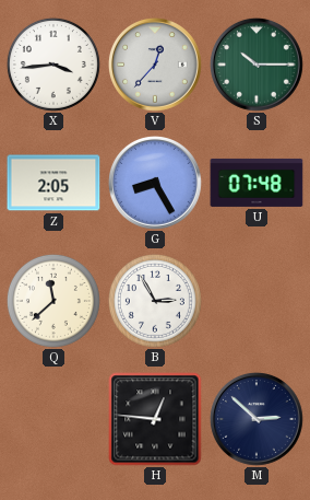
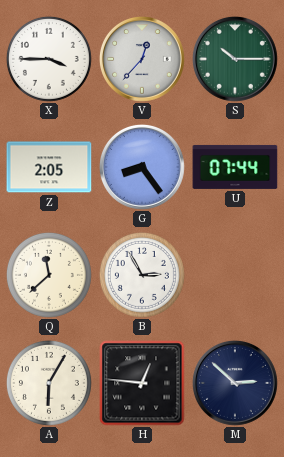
X: 3:44 -> 3:45
G: 8:25 -> 8:24
U: 07:48 -> 07:44
A: none -> 6:05
